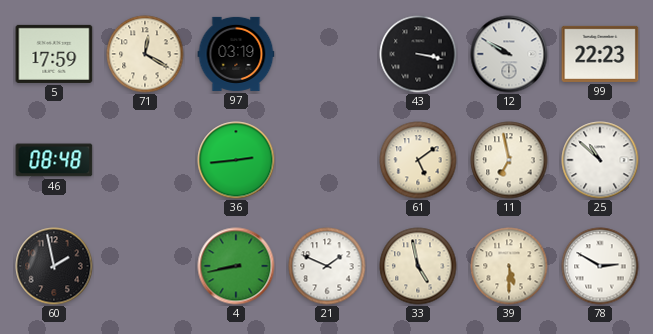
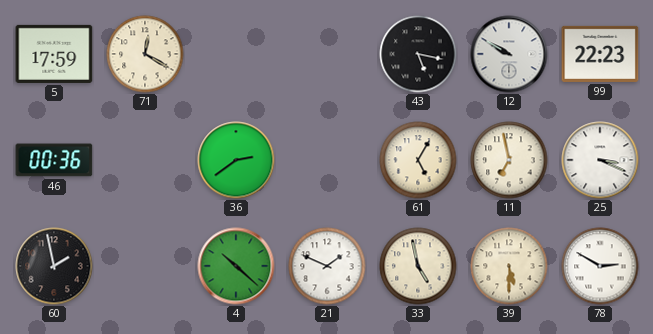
97: 03:19 -> none
43: 3:17 -> 5:17
46: 08:48 -> 00:36
36: 2:44 -> 2:39
61: 5:09 -> 5:05
25: 10:52 -> 3:19
4: 8:43 -> 10:22
